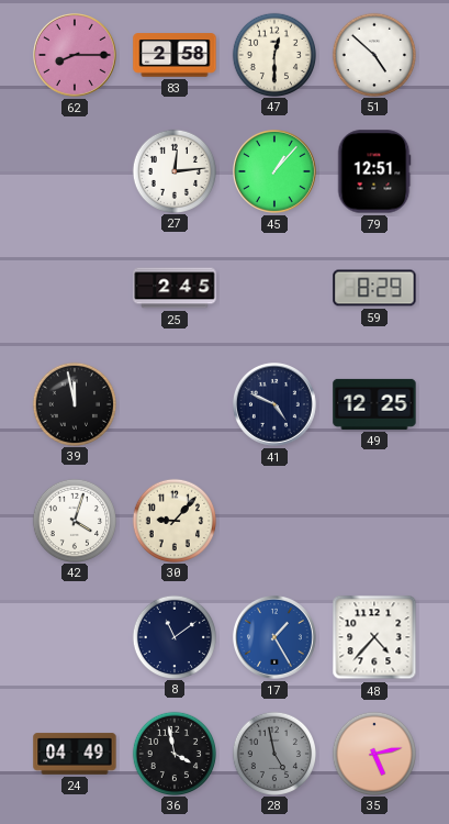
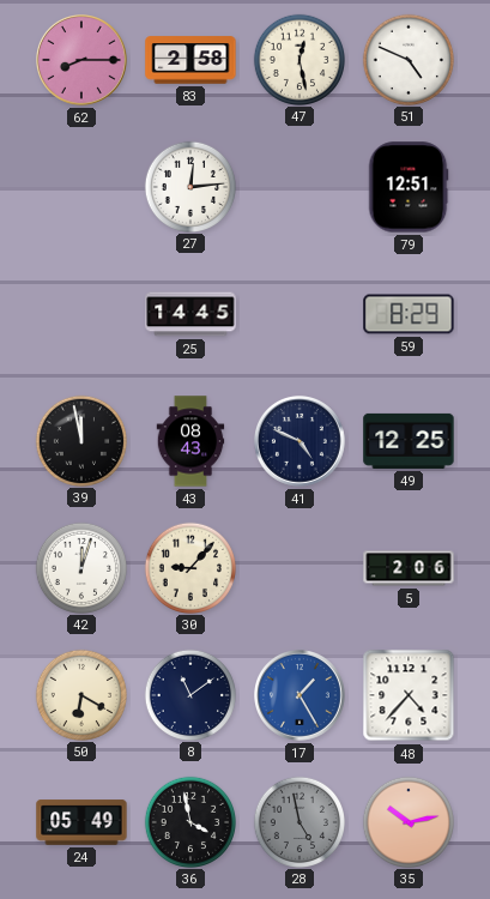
47: 12:30 -> 12:28
51: 4:52 -> 4:49
45: 1:07 -> none
25: 2:45 -> 14:45
43: none -> 08:43
42: 4:03 -> 12:03
5: none -> 2:06
50: none -> 6:20
24: 04:49 -> 05:49
35: 5:13 -> 10:13
